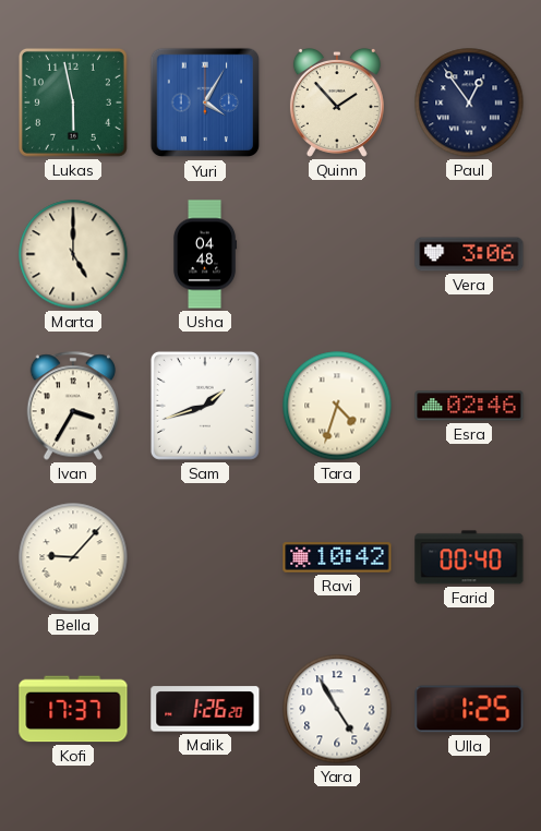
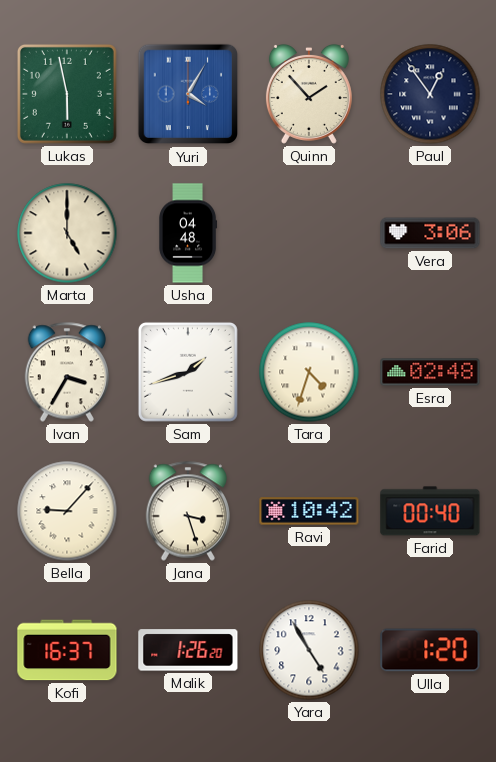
Esra: 02:46 -> 02:48
Jana: none -> 3:27
Kofi: 17:37 -> 16:37
Ulla: 1:25 -> 1:20
